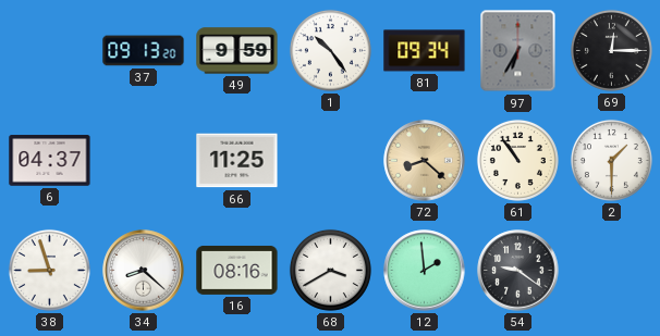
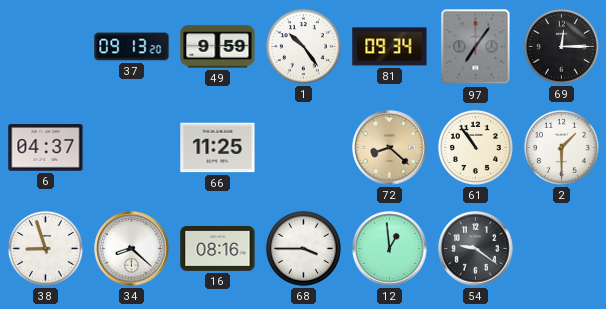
97: 6:35 -> 7:06
68: 3:40 -> 3:45
12: 1:59 -> 12:59
